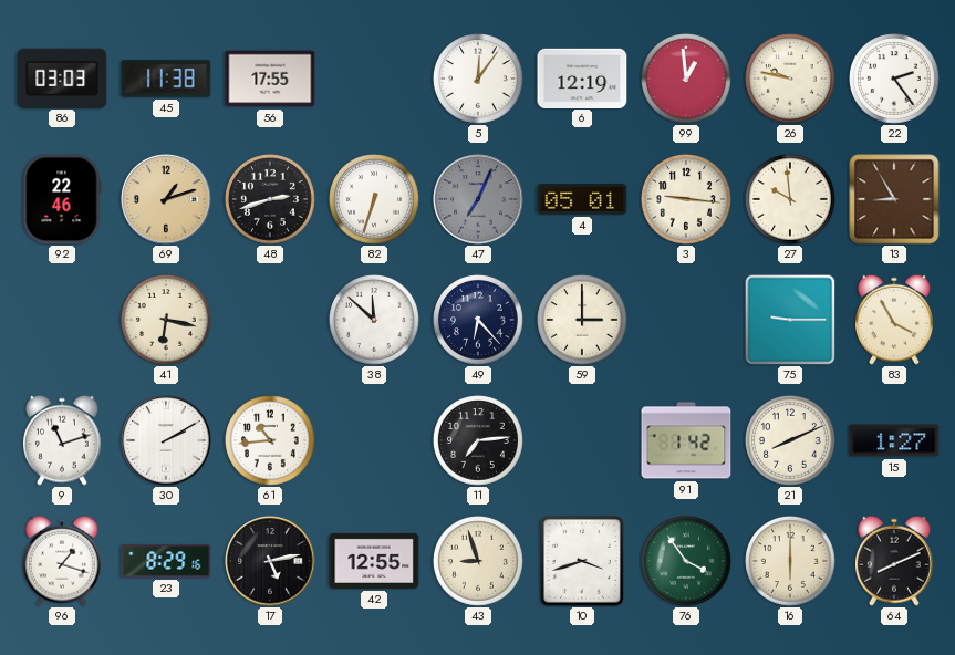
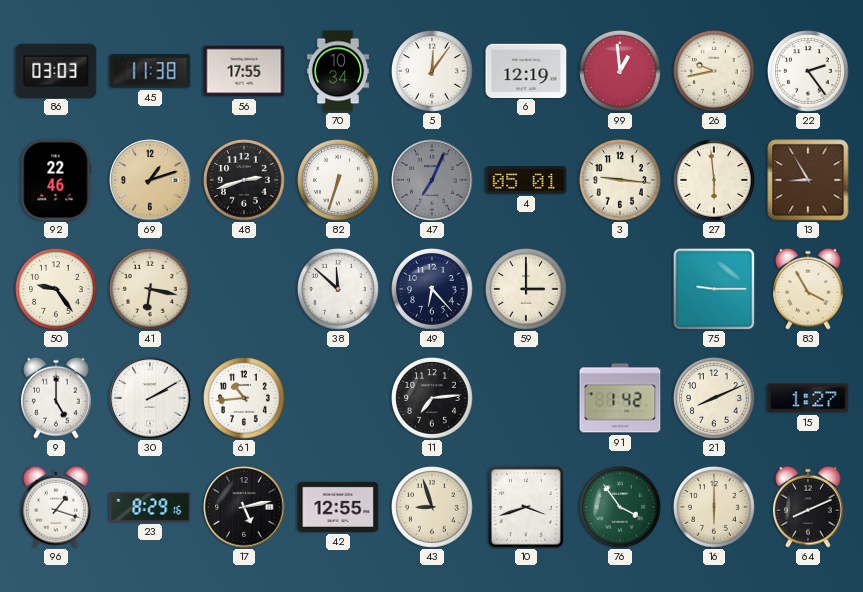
70: none -> 10:34
26: 9:47 -> 9:43
27: 9:59 -> 5:59
50: none -> 9:24
9: 11:12 -> 5:00
